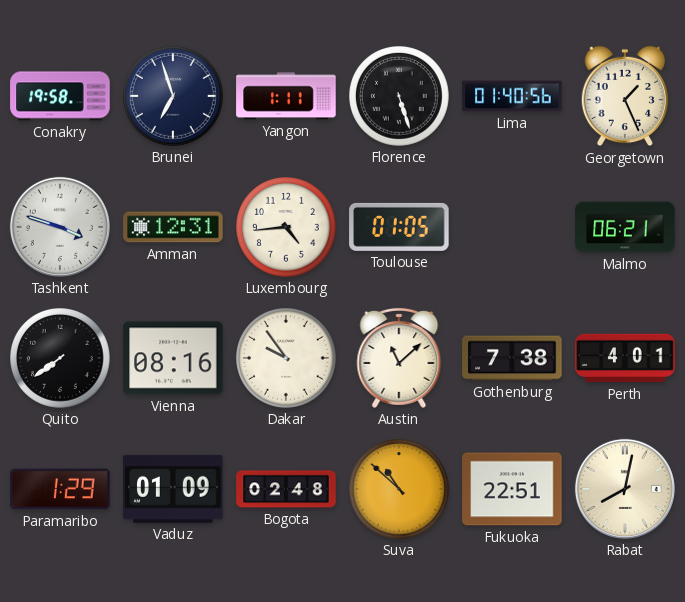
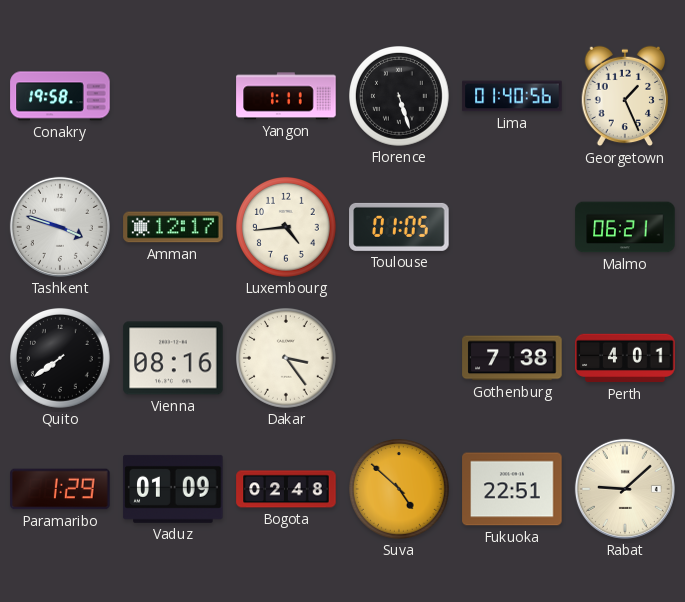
Brunei: 6:57 -> none
Amman: 12:31 -> 12:17
Dakar: 9:54 -> 3:24
Austin: 11:08 -> none
Suva: 10:52 -> 4:52
Rabat: 8:02 -> 9:08
